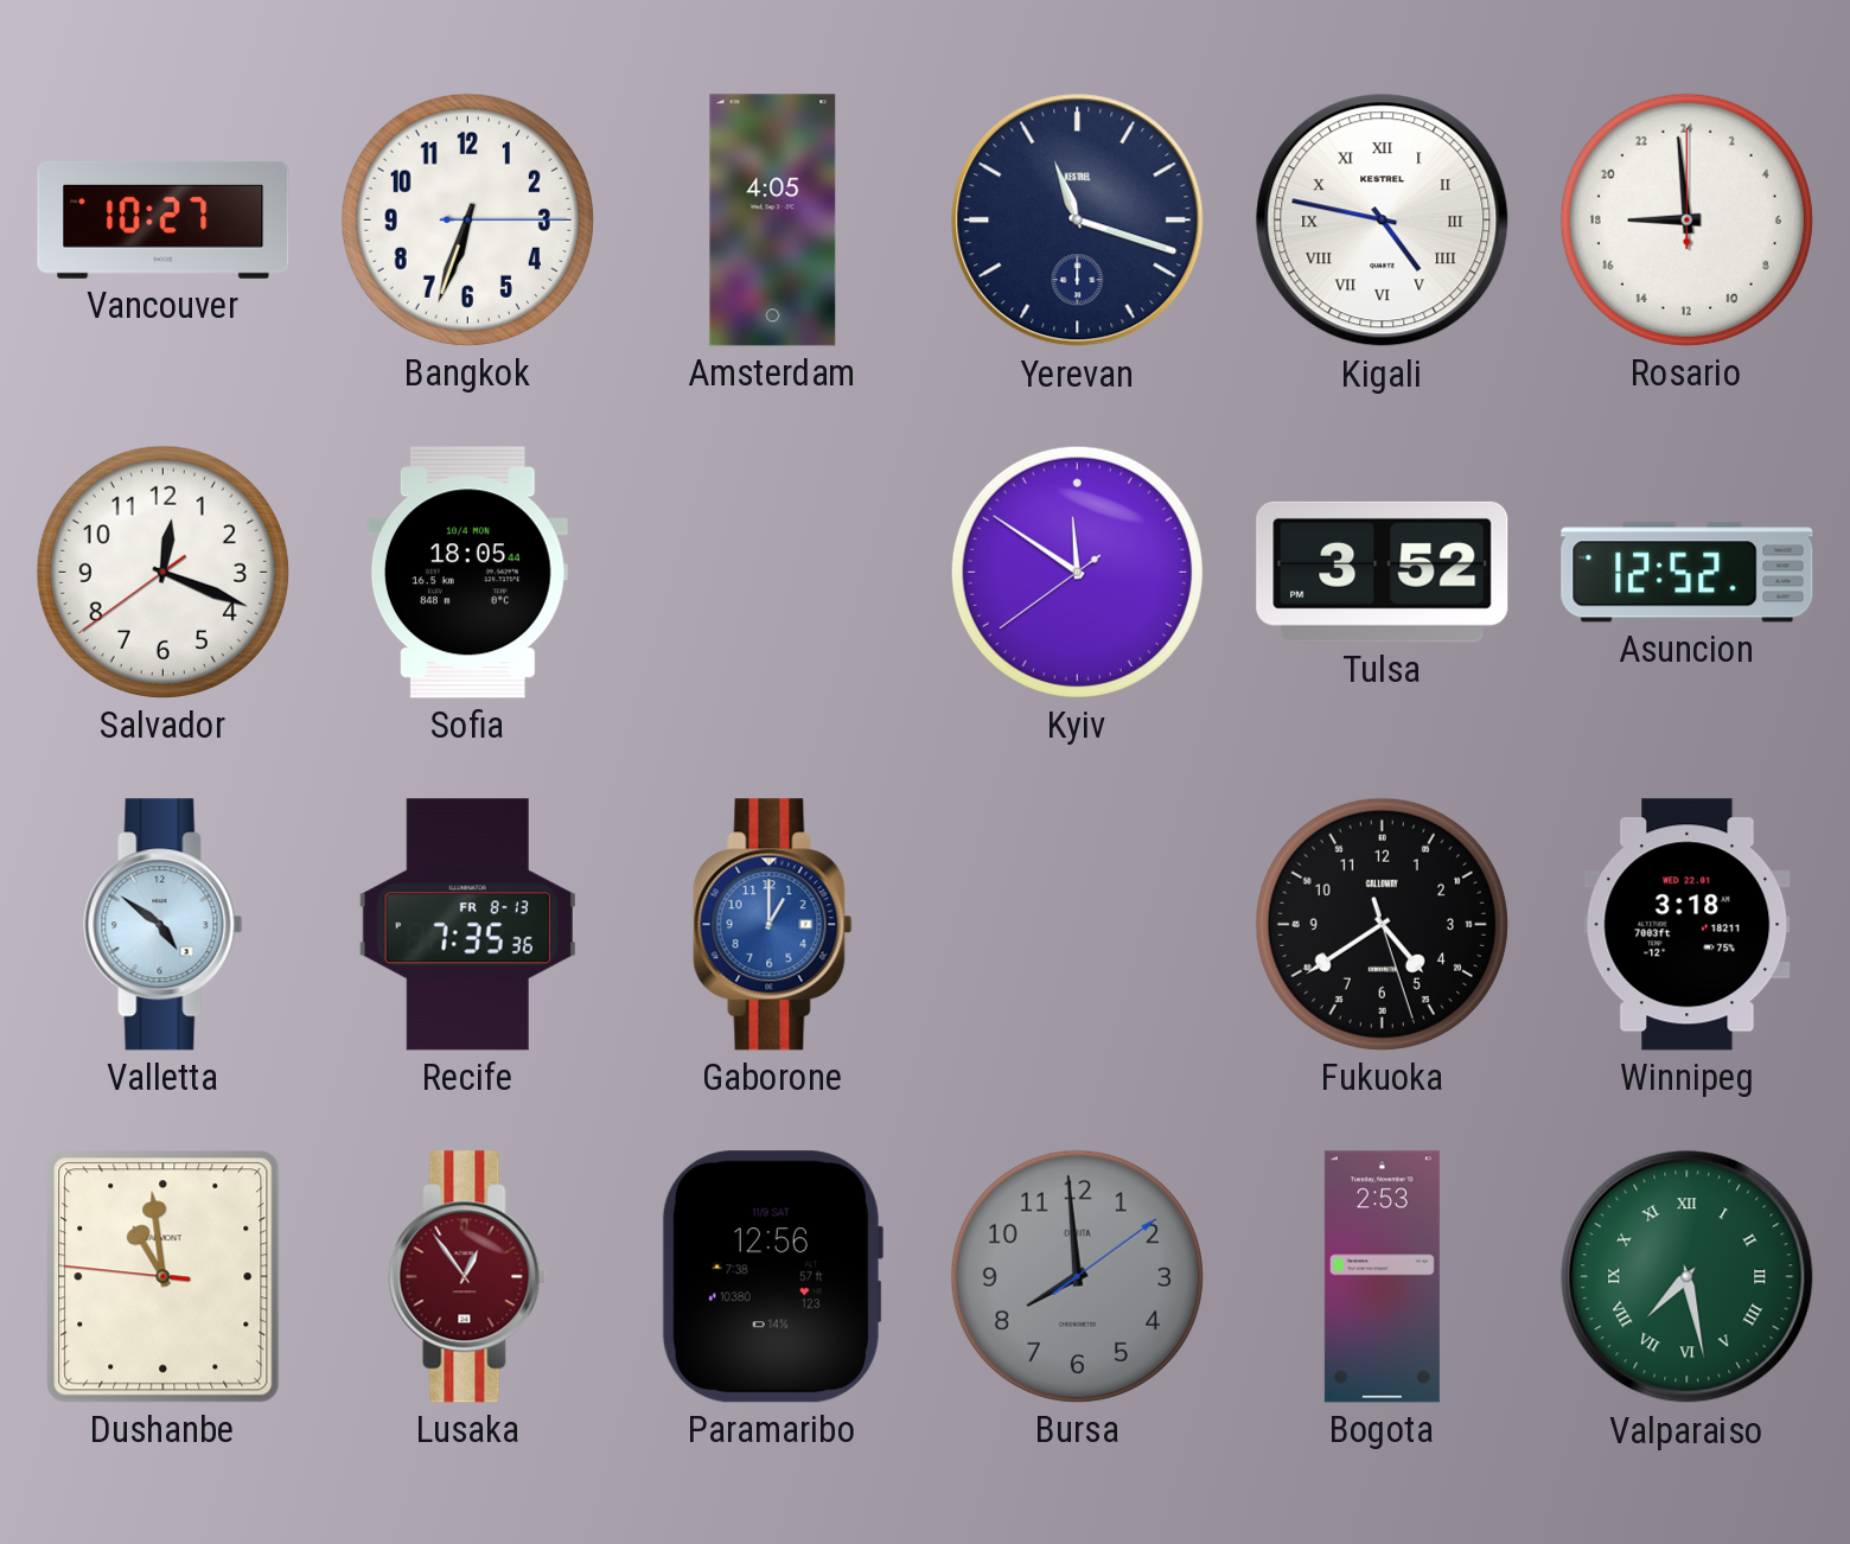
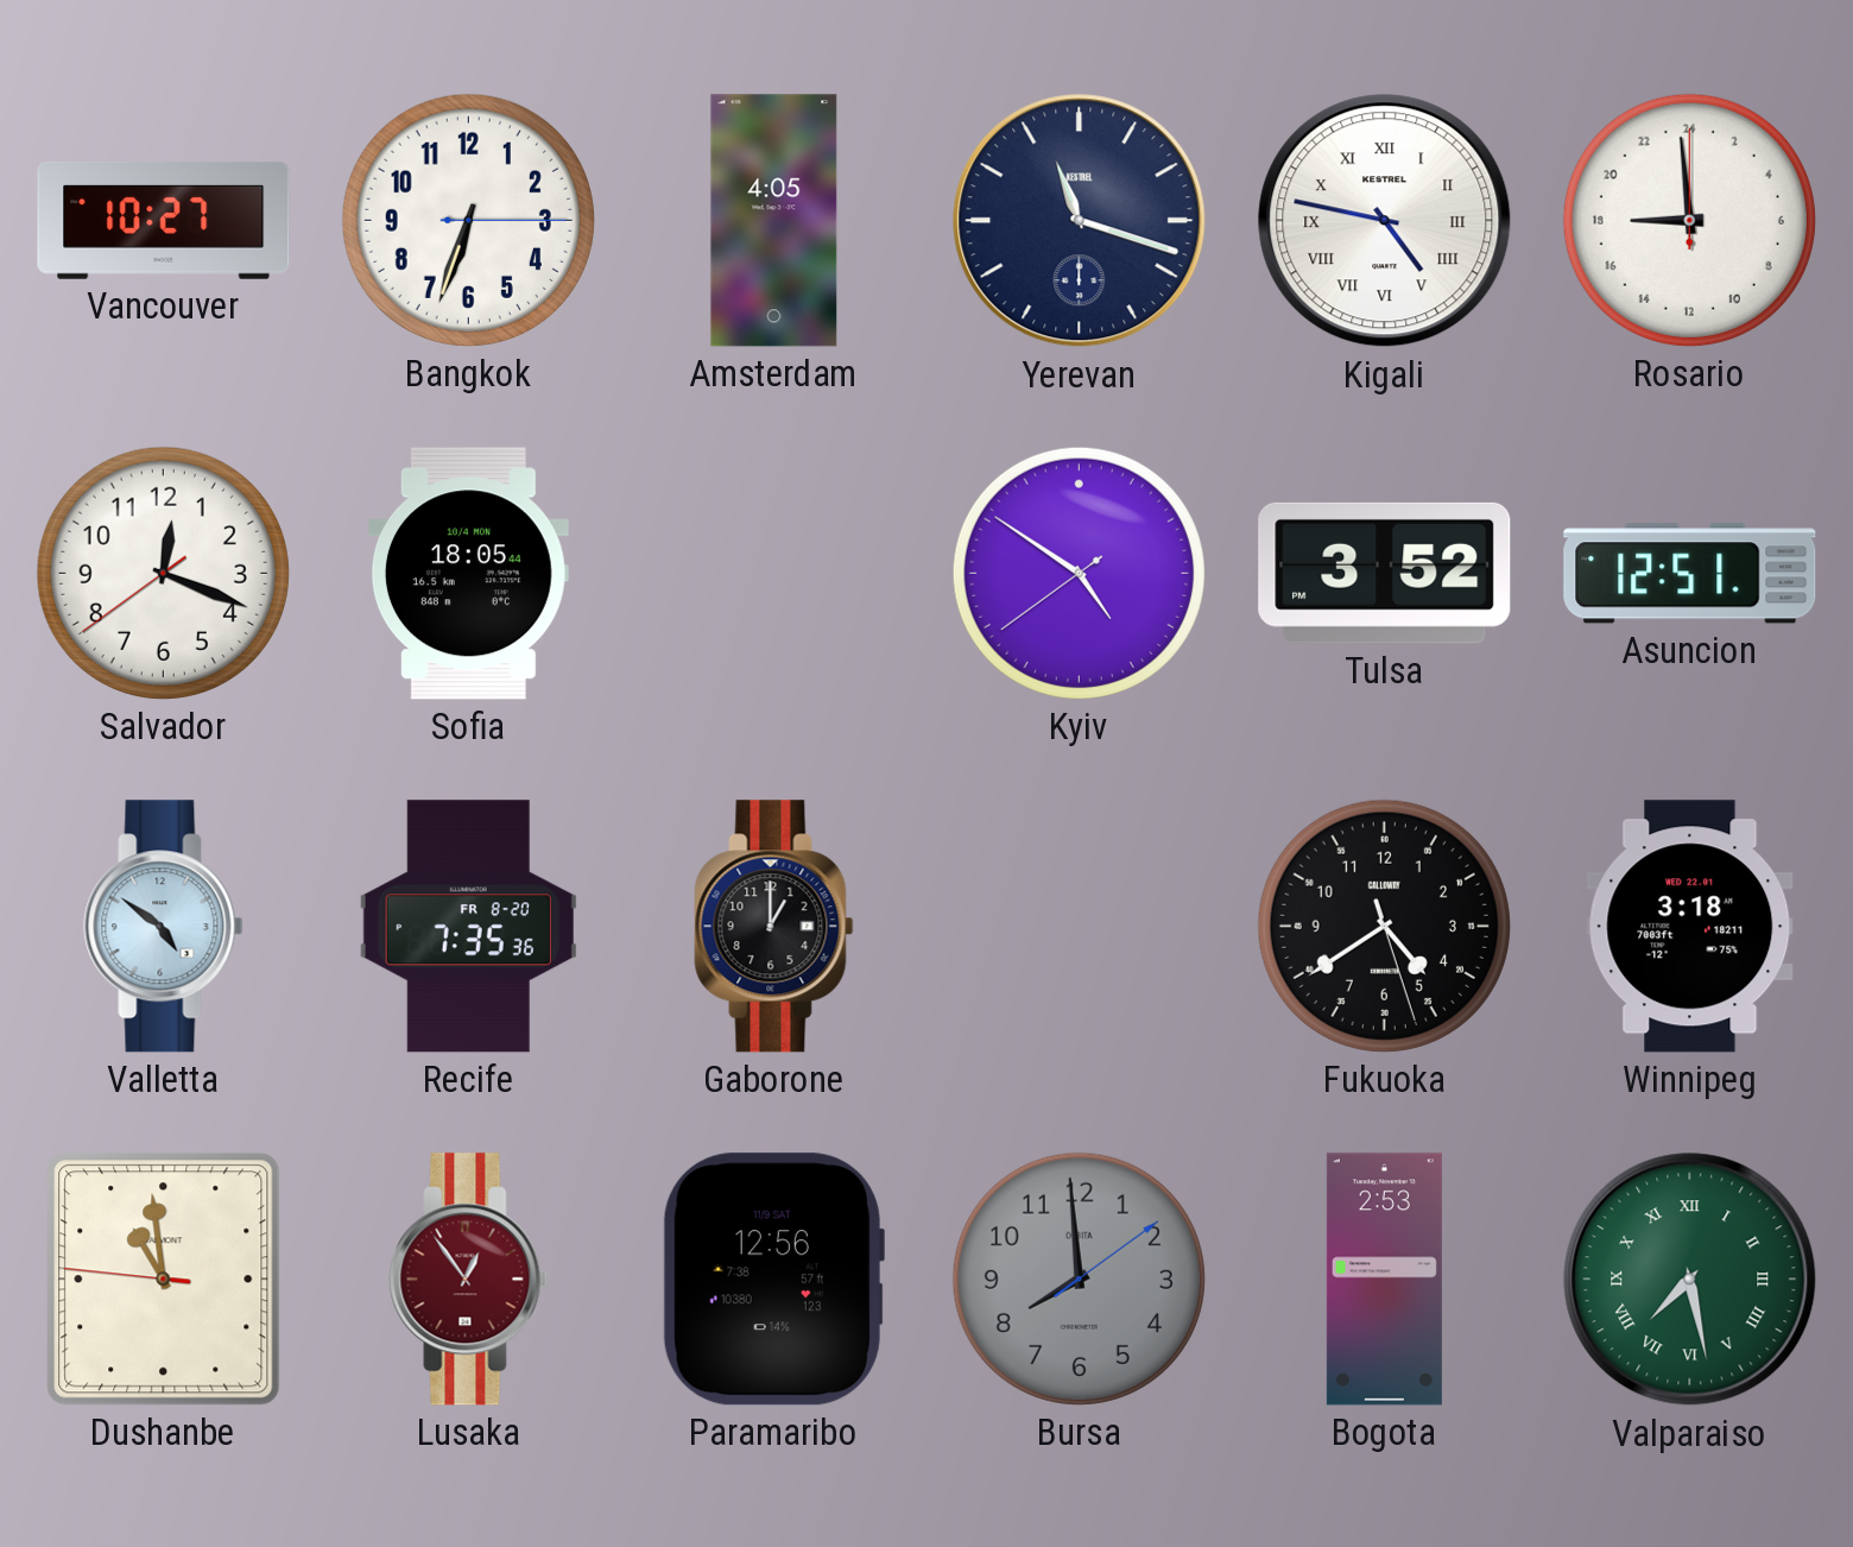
Kyiv: 11:50 -> 4:50
Asuncion: 12:52 -> 12:51
Recife date: FR 8-13 -> FR 8-20
Gaborone dial: blue -> black
